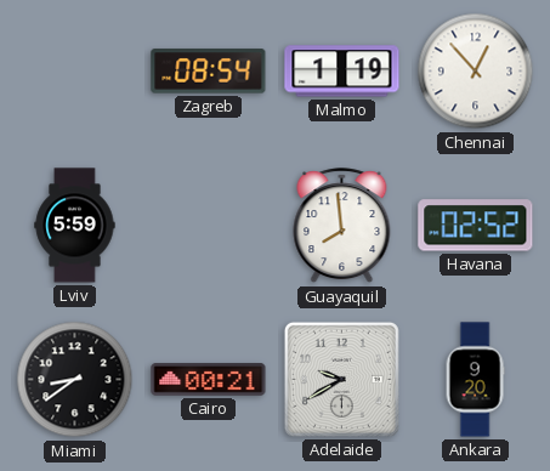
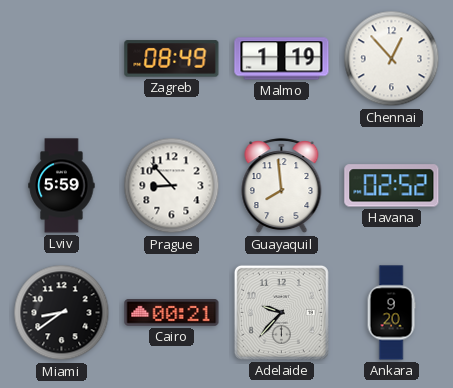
Zagreb: 08:54 -> 08:49
Prague: none -> 8:53
Adelaide: 9:40 -> 9:37
